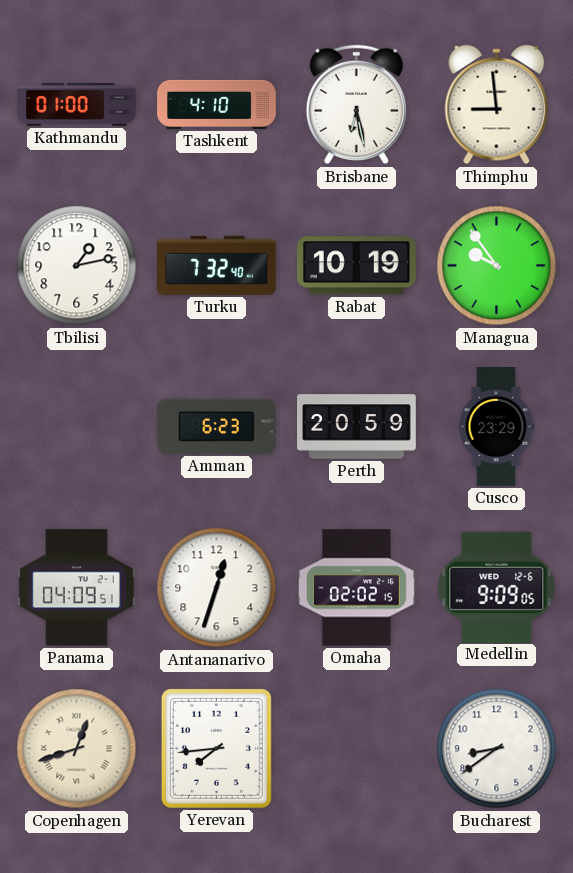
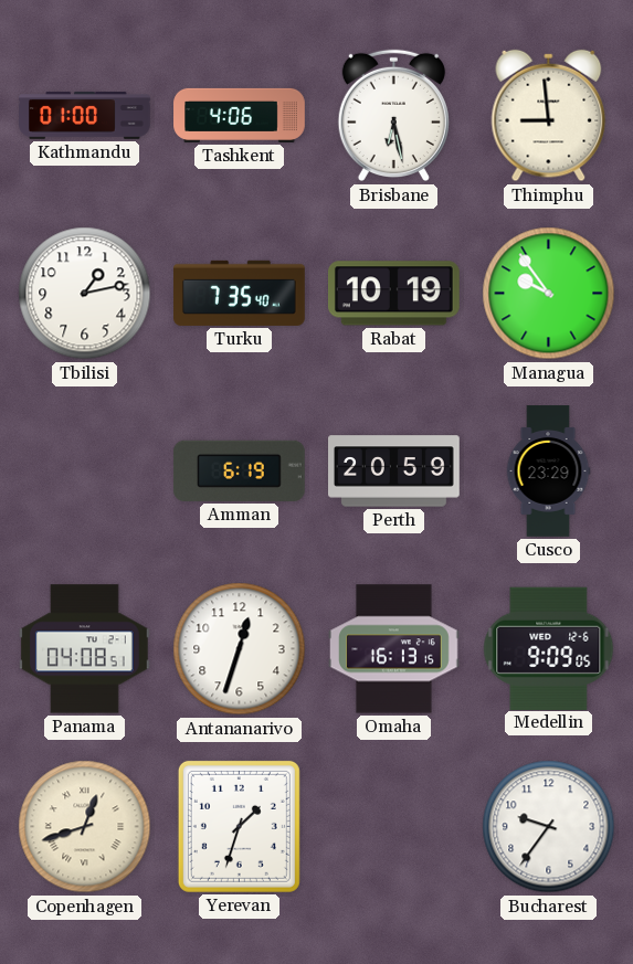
Tashkent: 4:10 -> 4:06
Turku: 7:32 -> 7:35
Amman: 6:23 -> 6:19
Panama: 04:09 -> 04:08
Omaha: 02:02 -> 16:13
Yerevan: 7:44 -> 1:33
Bucharest: 8:39 -> 9:36
